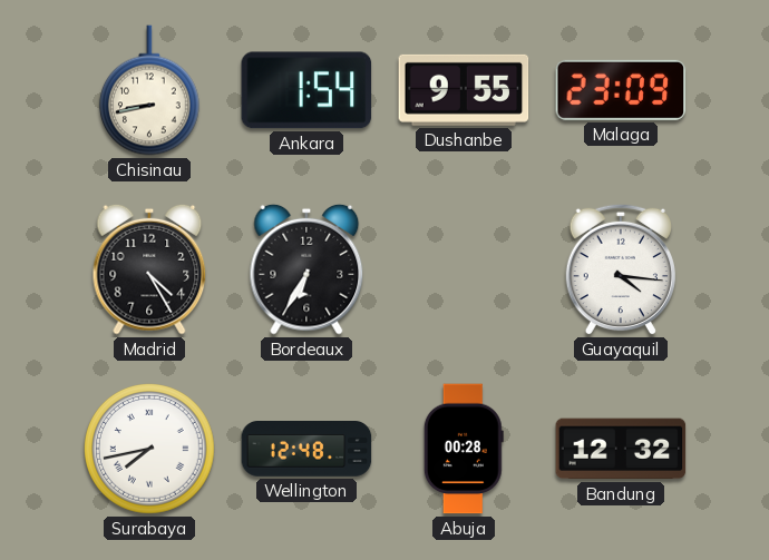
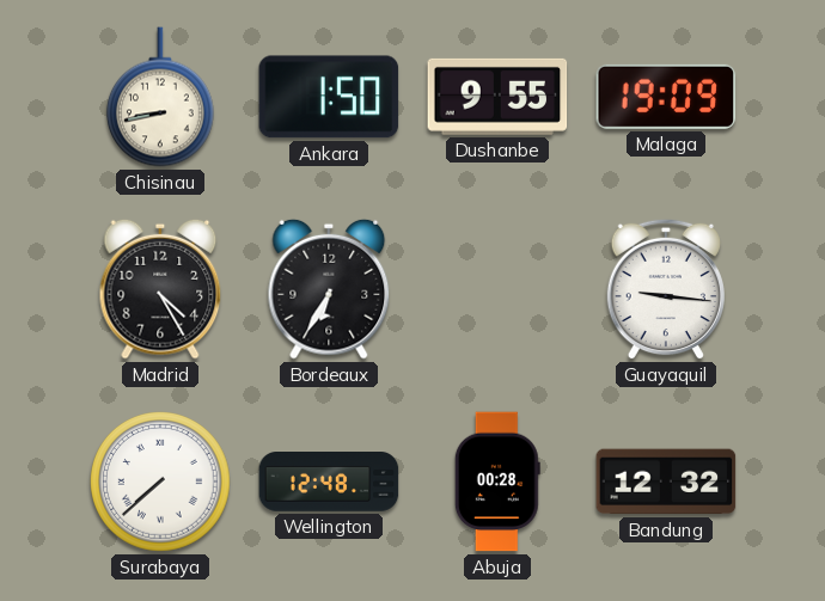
Ankara: 1:54 -> 1:50
Malaga: 23:09 -> 19:09
Guayaquil: 4:16 -> 9:16
Surabaya: 7:43 -> 7:38
